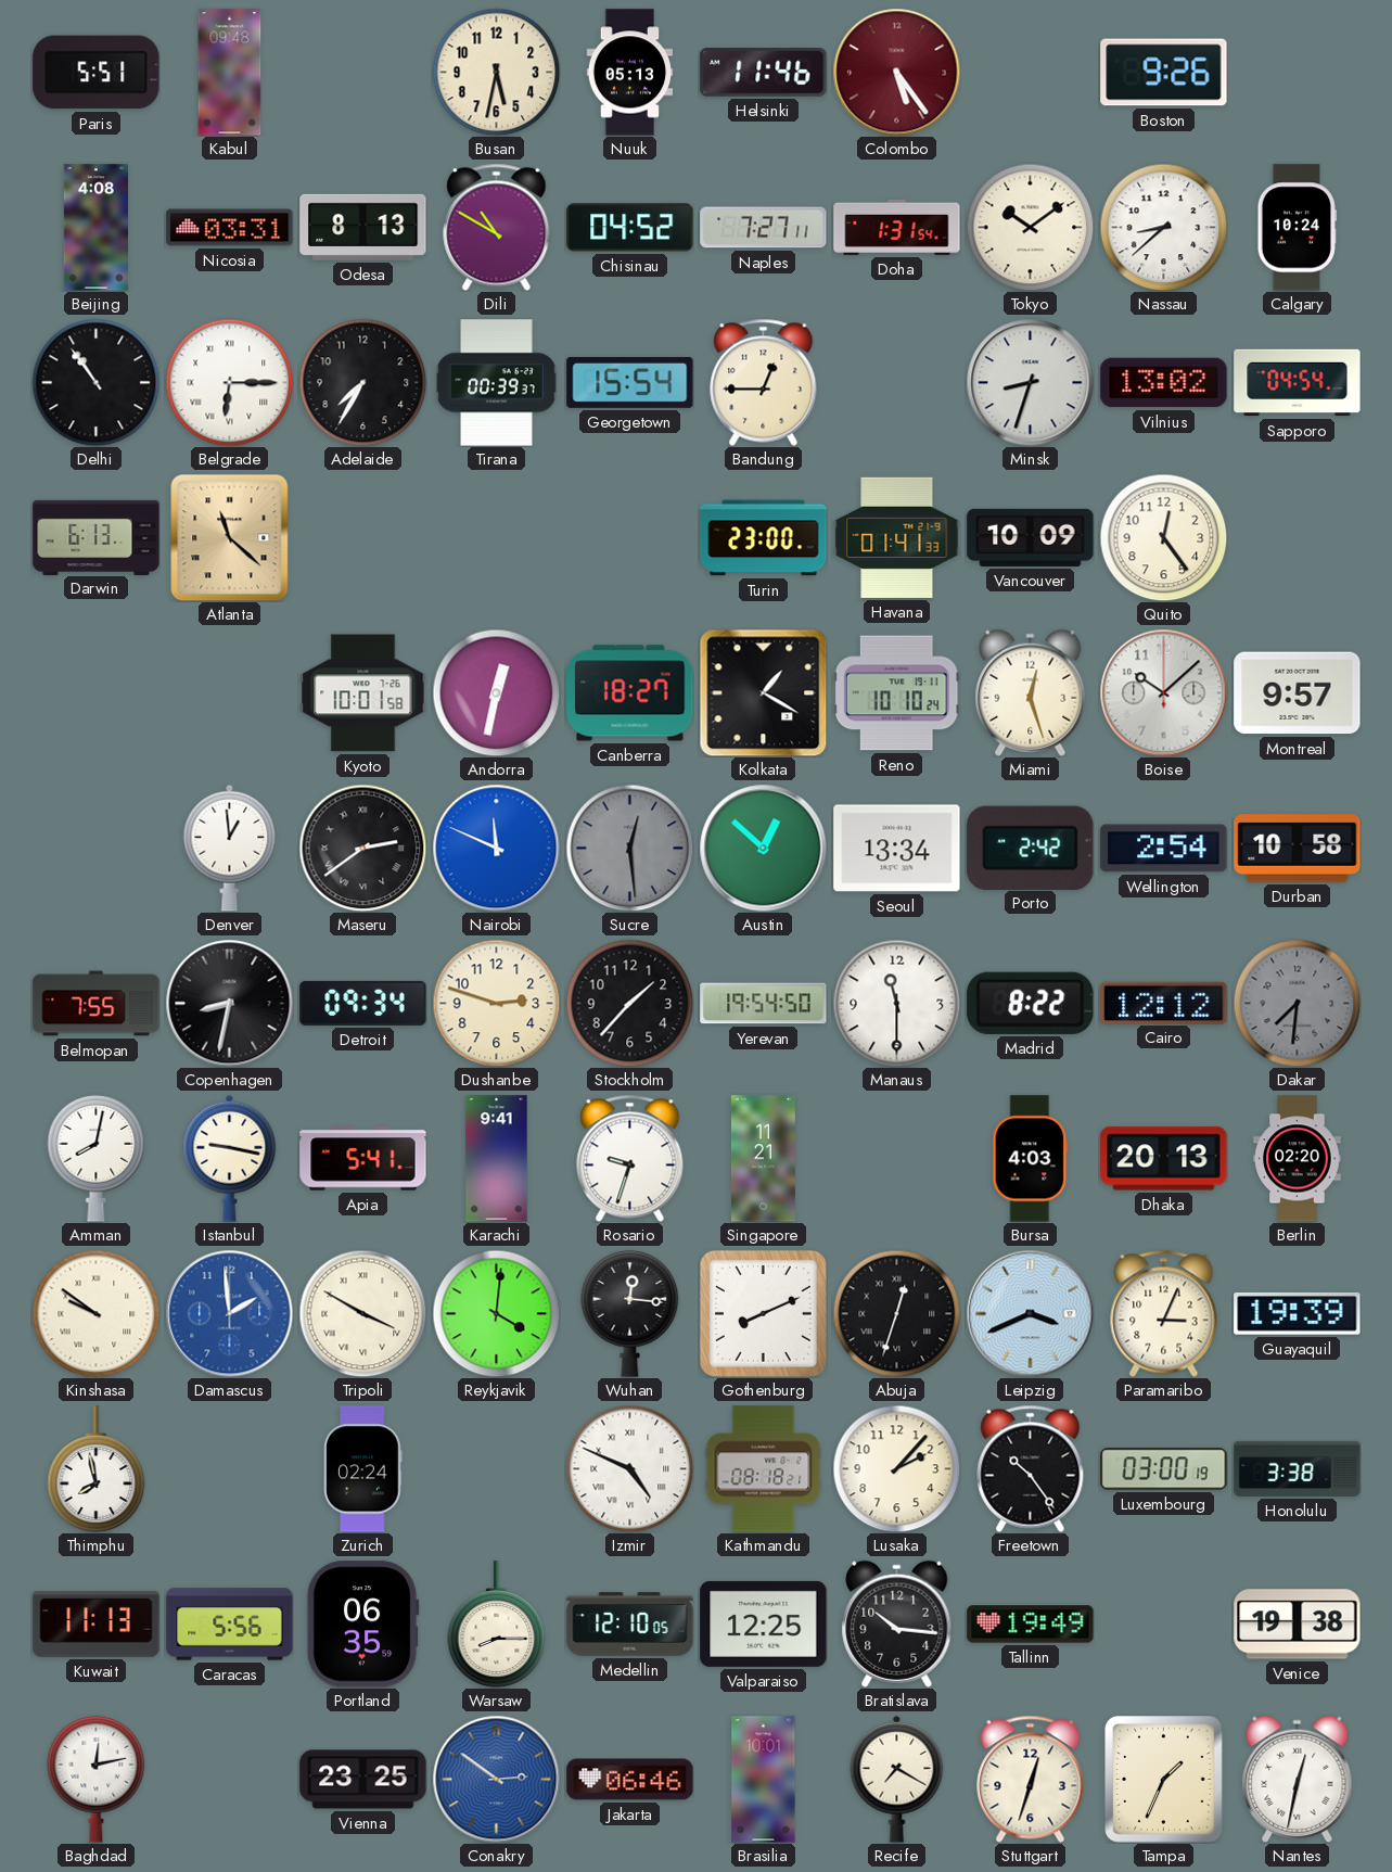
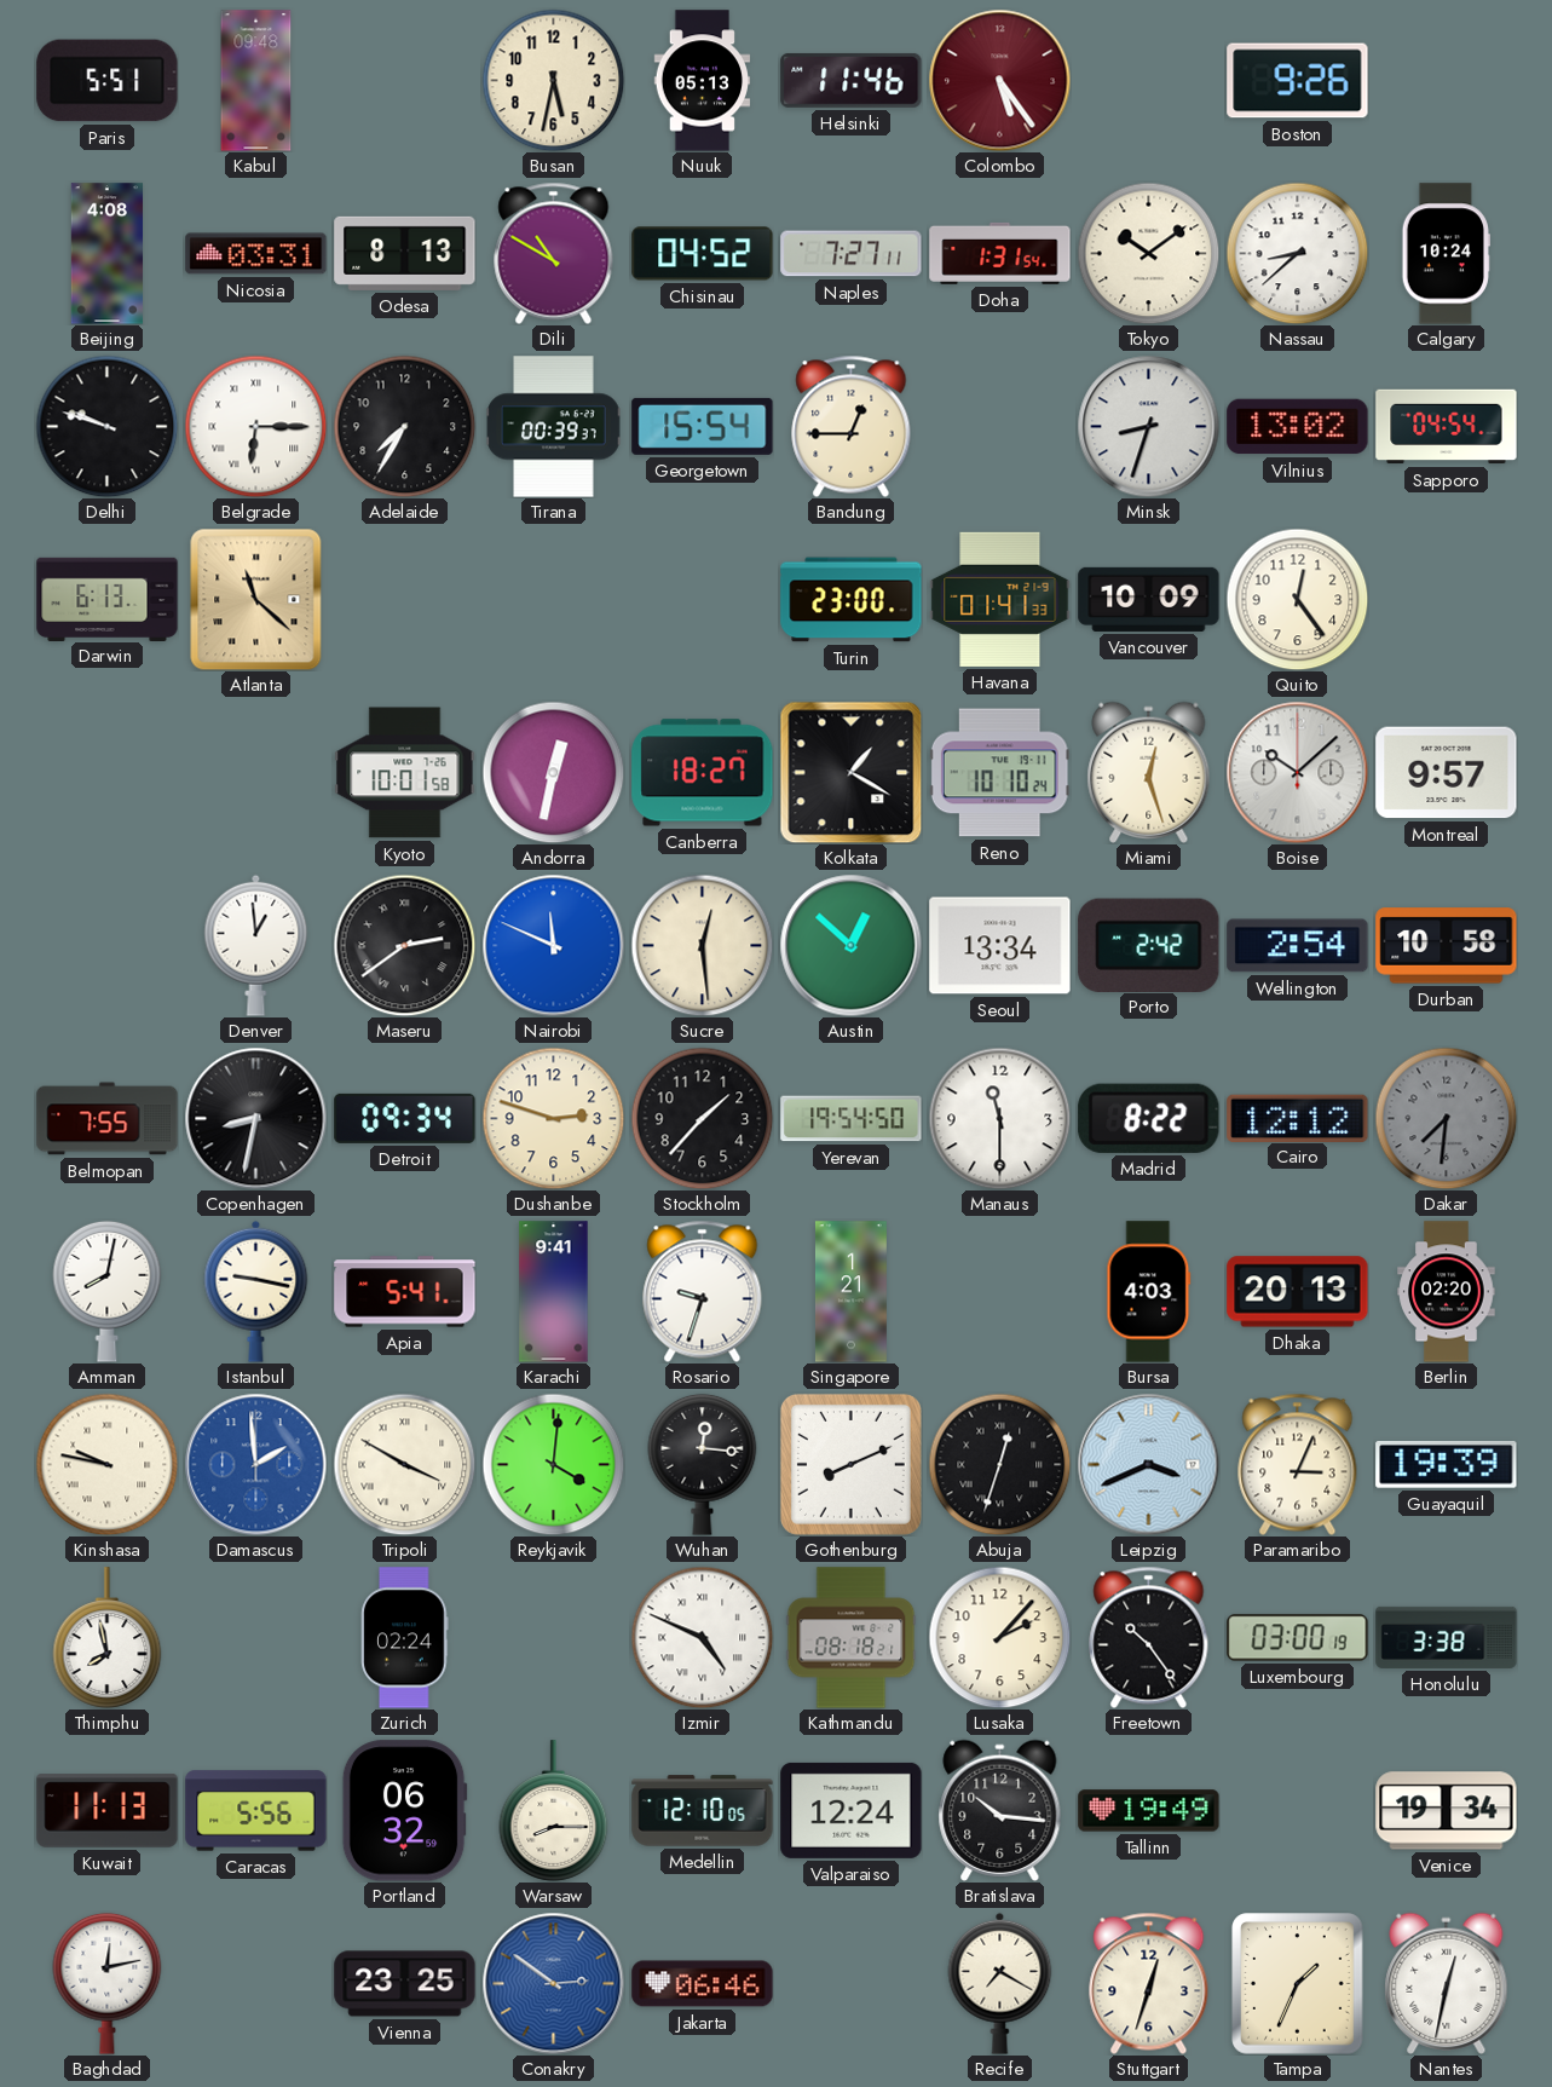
Delhi: 10:54 -> 9:48
Sucre dial: grey -> cream
Singapore: 11:21 -> 1:21
Kinshasa: 9:51 -> 9:47
Portland: 06:35 -> 06:32
Valparaiso: 12:25 -> 12:24
Venice: 19:38 -> 19:34
Brasilia: 10:01 -> none
